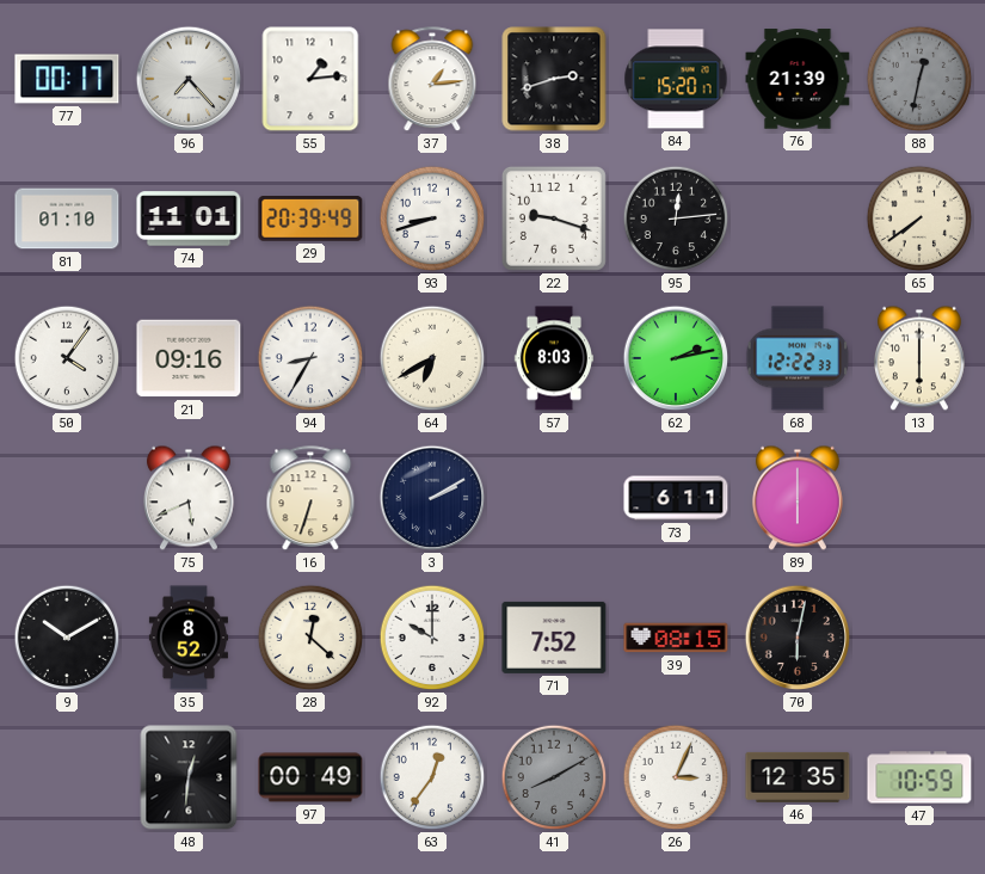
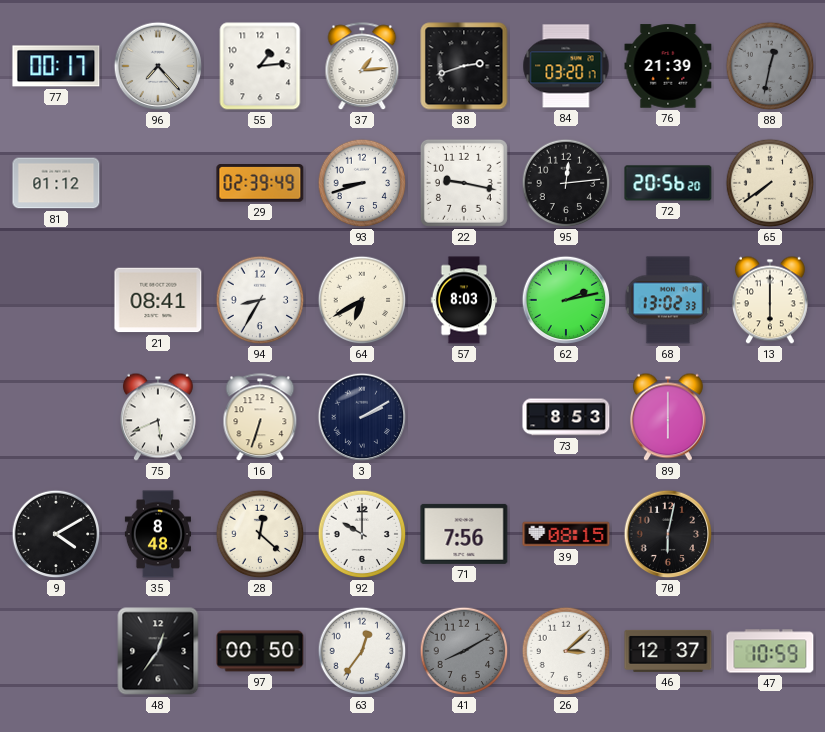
84: 15:20 -> 03:20
81: 01:10 -> 01:12
74: 11:01 -> none
29: 20:39 -> 02:39
22: 9:18 -> 9:17
72: none -> 20:56
50: 4:06 -> none
21: 09:16 -> 08:41
68: 12:22 -> 13:02
73: 6:11 -> 8:53
9: 10:10 -> 4:10
35: 8:52 -> 8:48
71: 7:52 -> 7:56
48: 12:31 -> 12:36
97: 00:49 -> 00:50
26: 3:04 -> 3:08
46: 12:35 -> 12:37
